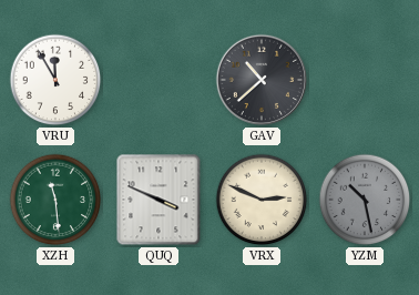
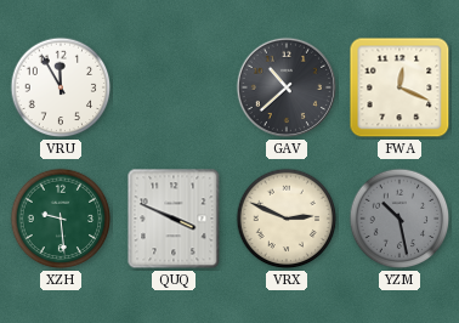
FWA: none -> 12:19
XZH: 11:29 -> 9:29
